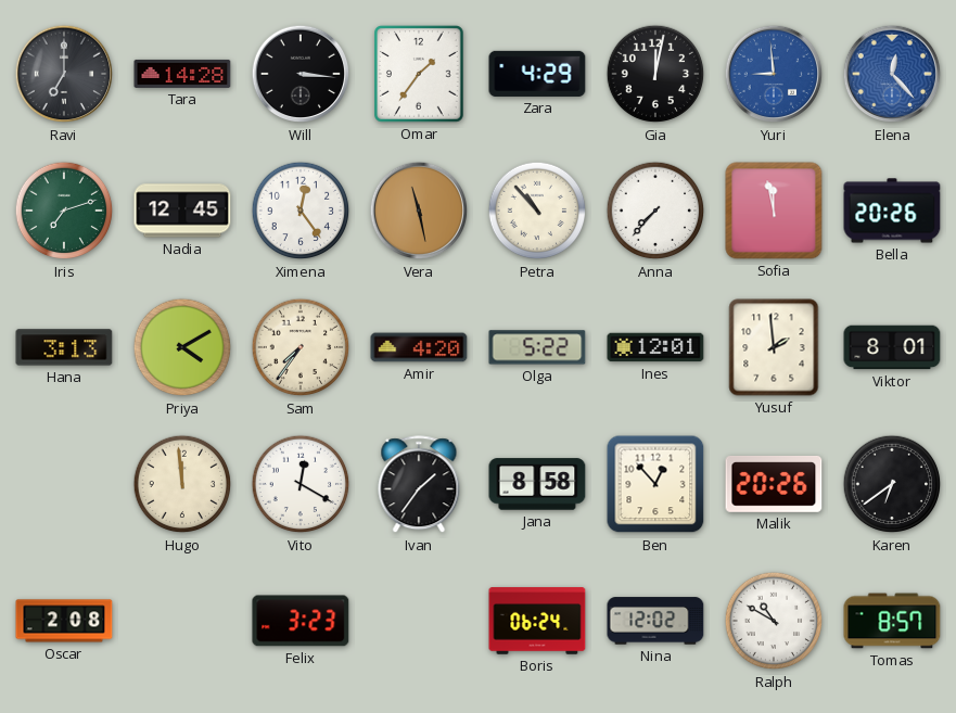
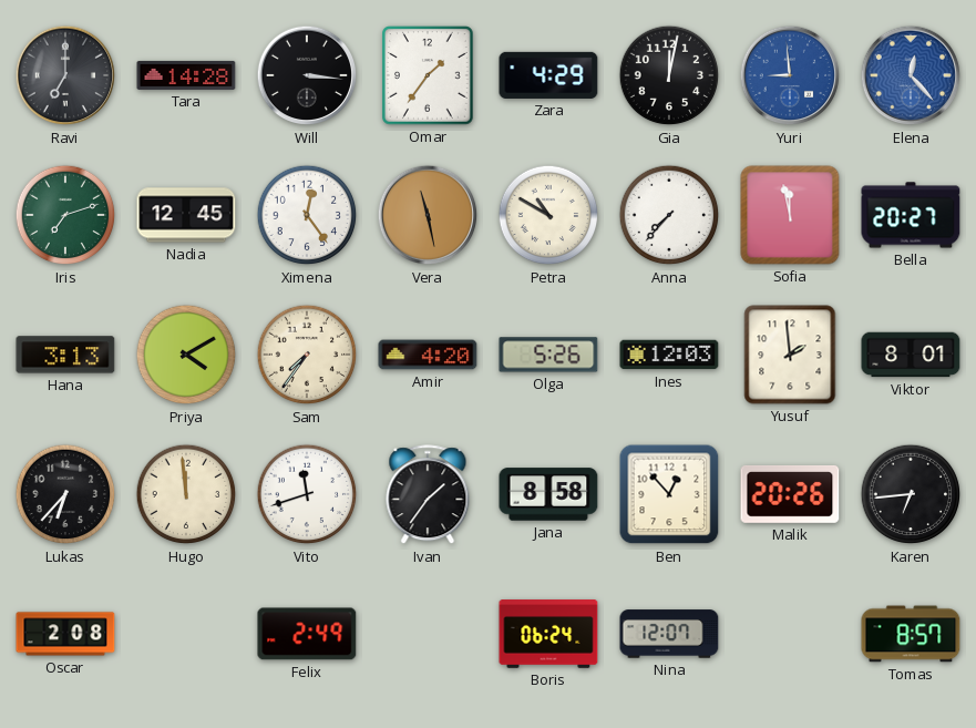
Petra: 10:53 -> 10:50
Bella: 20:26 -> 20:27
Olga: 5:22 -> 5:26
Ines: 12:01 -> 12:03
Lukas: none -> 6:37
Vito: 12:20 -> 11:42
Karen: 6:39 -> 6:44
Felix: 3:23 -> 2:49
Nina: 12:02 -> 12:07
Ralph: 10:50 -> none
